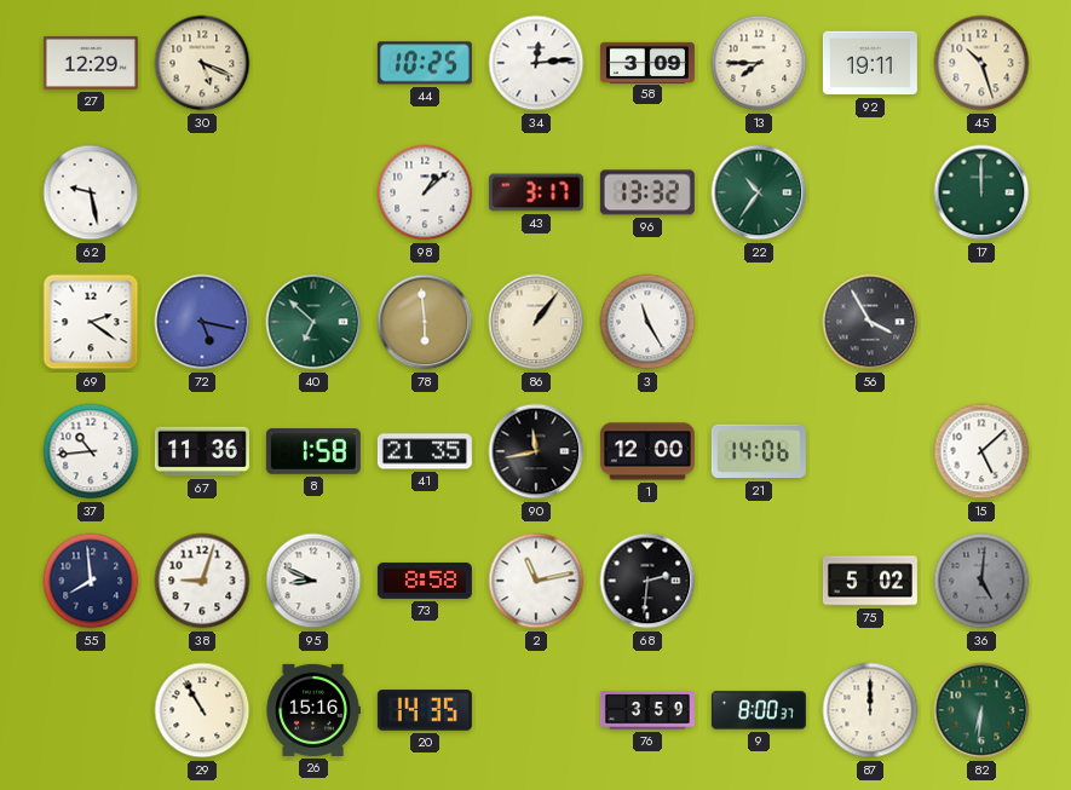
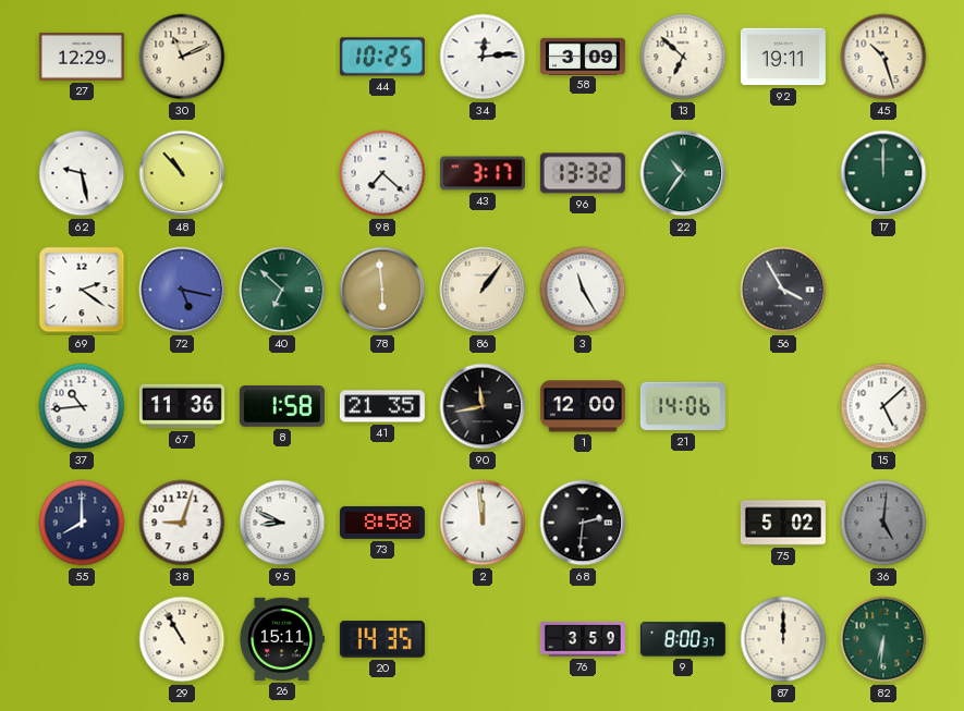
30: 5:19 -> 11:11
13: 7:45 -> 6:52
48: none -> 10:53
98: 1:08 -> 7:22
55: 7:59 -> 8:00
2: 11:13 -> 11:59
26: 15:16 -> 15:11
